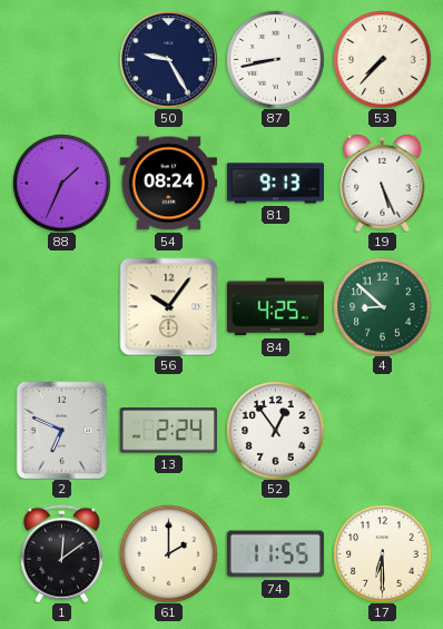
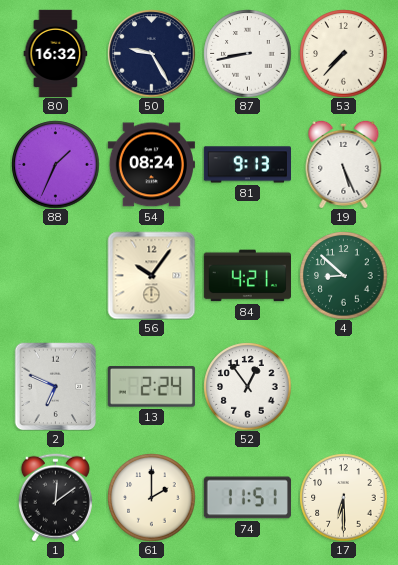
80: none -> 16:32
84: 4:25 -> 4:21
74: 11:55 -> 11:51
